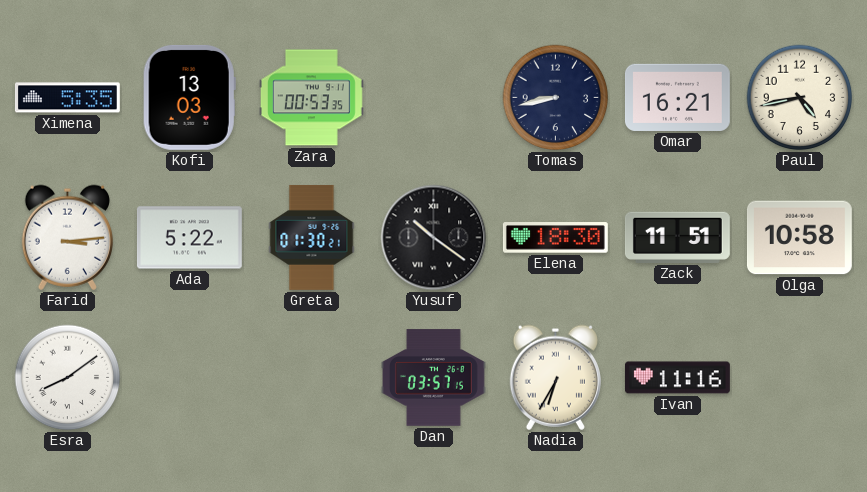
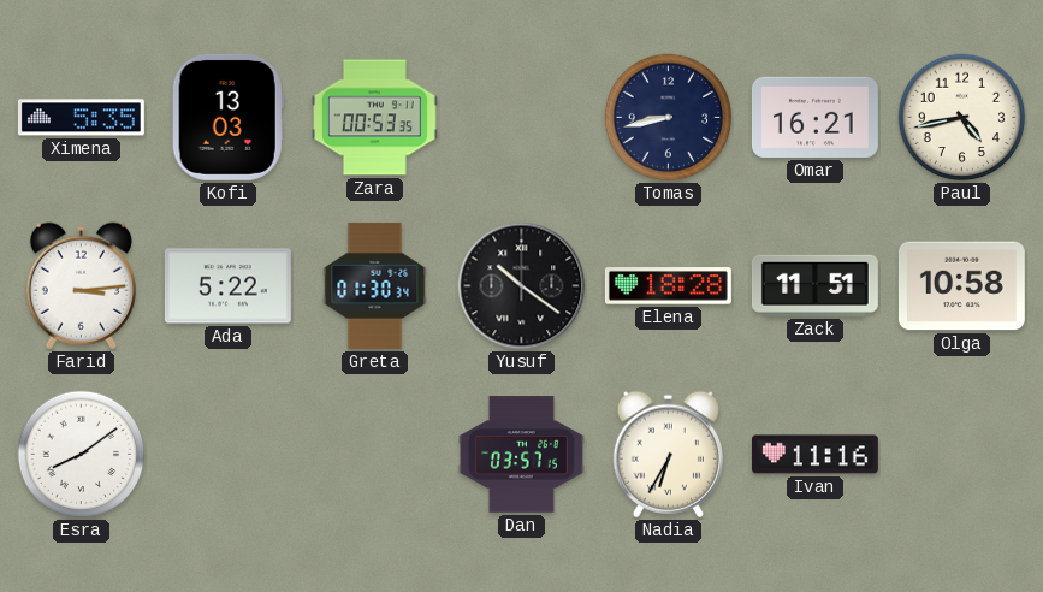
Greta: 01:30:21 -> 01:30:34
Elena: 18:30 -> 18:28
